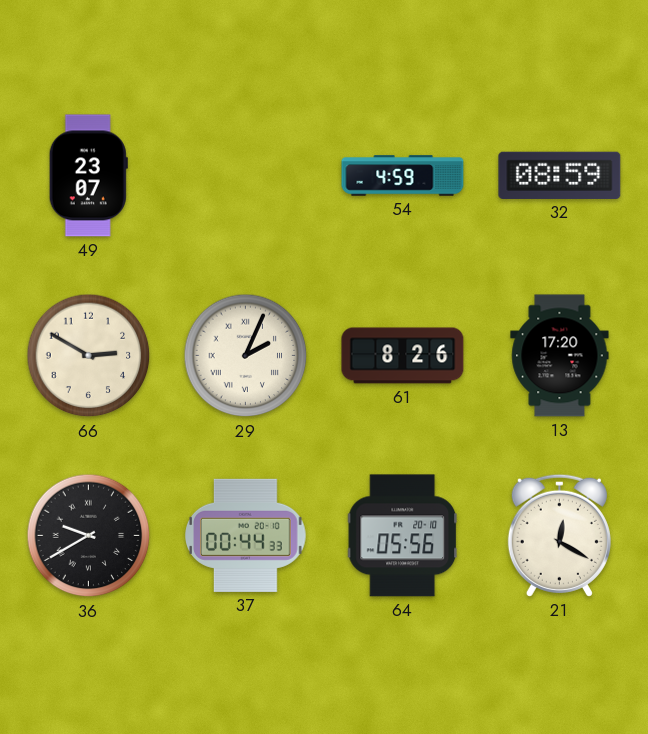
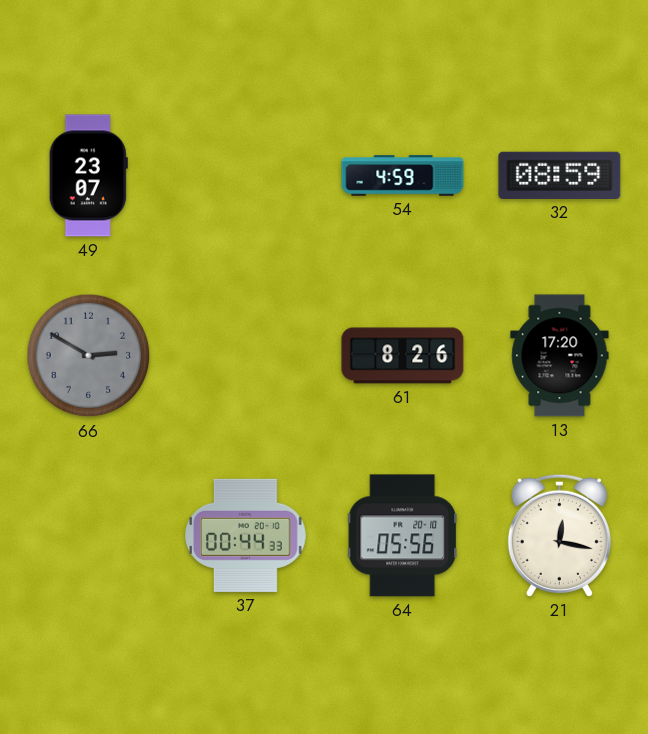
66 dial: cream -> grey
29: 2:04 -> none
36: 9:40 -> none
21: 12:20 -> 12:17
